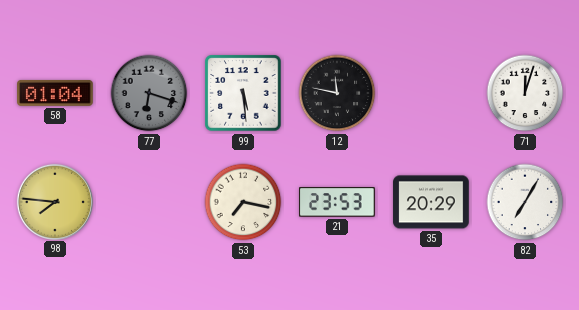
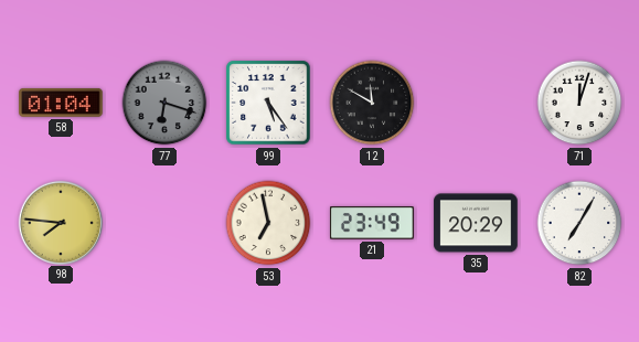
99: 5:29 -> 5:24
12: 11:47 -> 11:50
53: 7:17 -> 6:58
21: 23:53 -> 23:49
